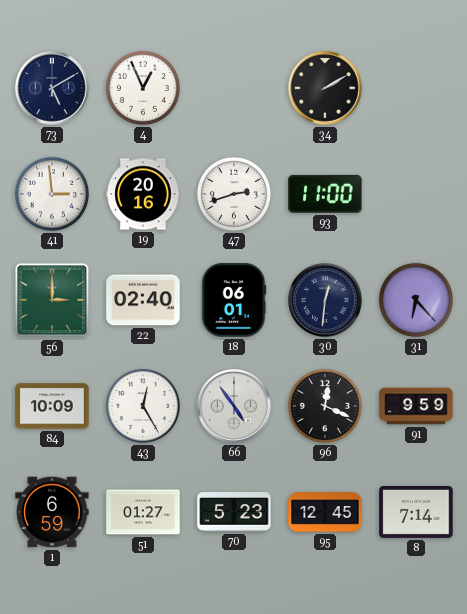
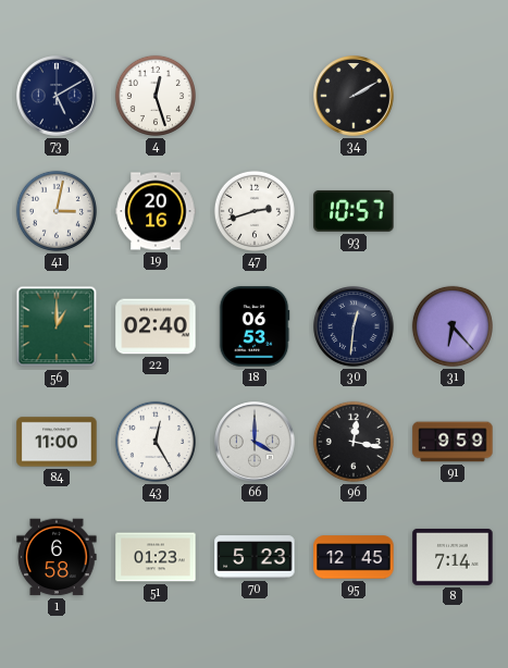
4: 12:56 -> 12:27
41: 2:59 -> 3:02
93: 11:00 -> 10:57
56: 3:00 -> 1:00
18: 06:01 -> 06:53
84: 10:09 -> 11:00
66: 4:54 -> 4:00
96: 12:19 -> 12:17
1: 6:59 -> 6:58
51: 01:27 -> 01:23
